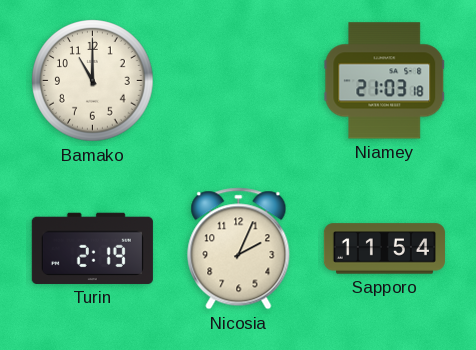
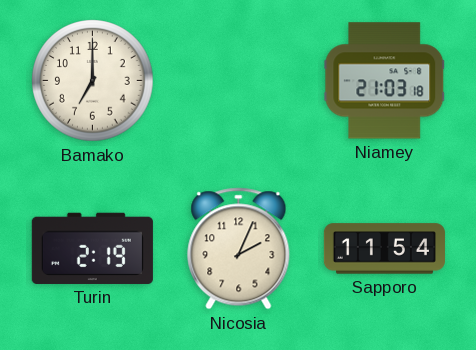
Bamako: 11:00 -> 7:00
